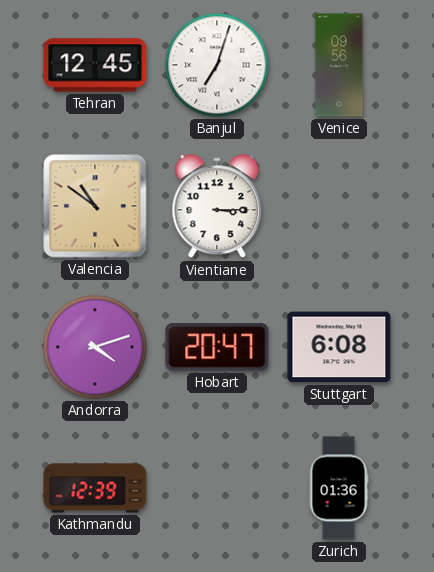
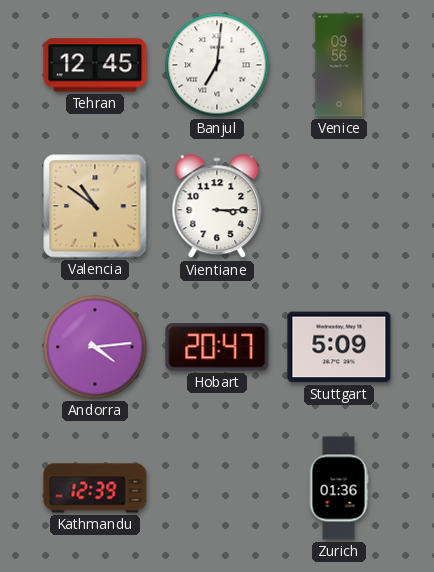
Banjul: 7:03 -> 7:01
Andorra: 4:12 -> 4:14
Stuttgart: 6:08 -> 5:09
